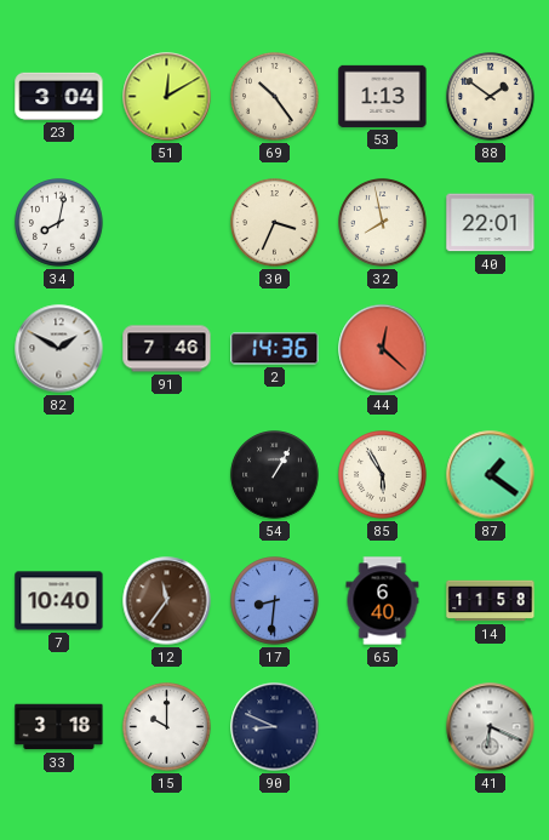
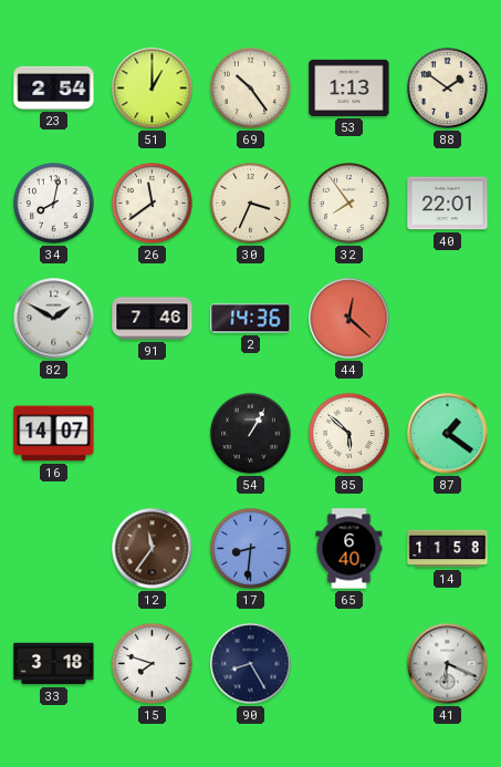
23: 3:04 -> 2:54
51: 12:10 -> 1:00
26: none -> 11:39
32: 7:58 -> 7:54
16: none -> 14:07
85: 5:55 -> 5:52
7: 10:40 -> none
15: 10:00 -> 7:48
90: 8:49 -> 8:25
